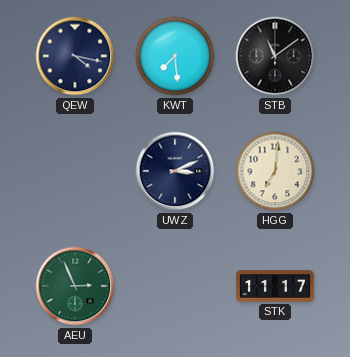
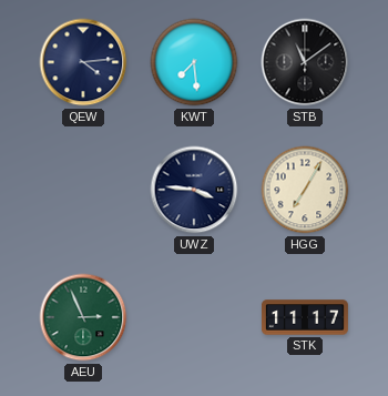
QEW: 4:17 -> 4:14
UWZ: 3:11 -> 3:46
HGG: 7:01 -> 7:05
